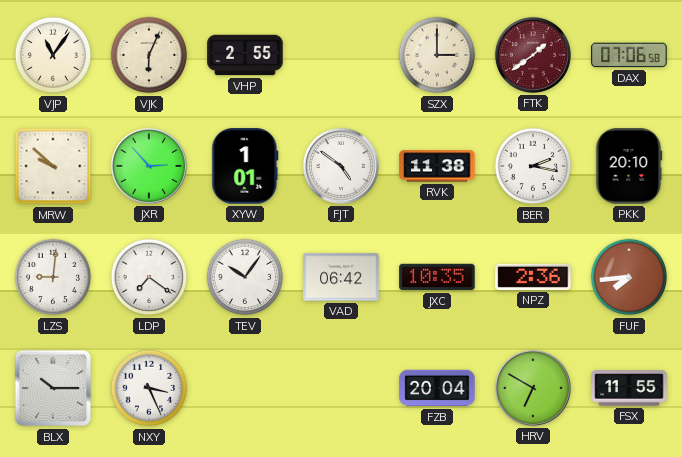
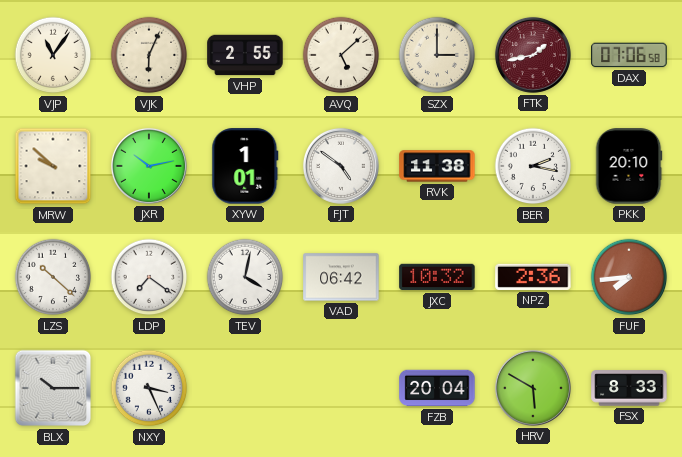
AVQ: none -> 5:08
FTK: 1:39 -> 1:43
JXR: 2:53 -> 10:13
LZS: 9:01 -> 10:22
TEV: 10:06 -> 4:02
JXC: 10:35 -> 10:32
HRV: 6:50 -> 5:50
FSX: 11:55 -> 8:33
